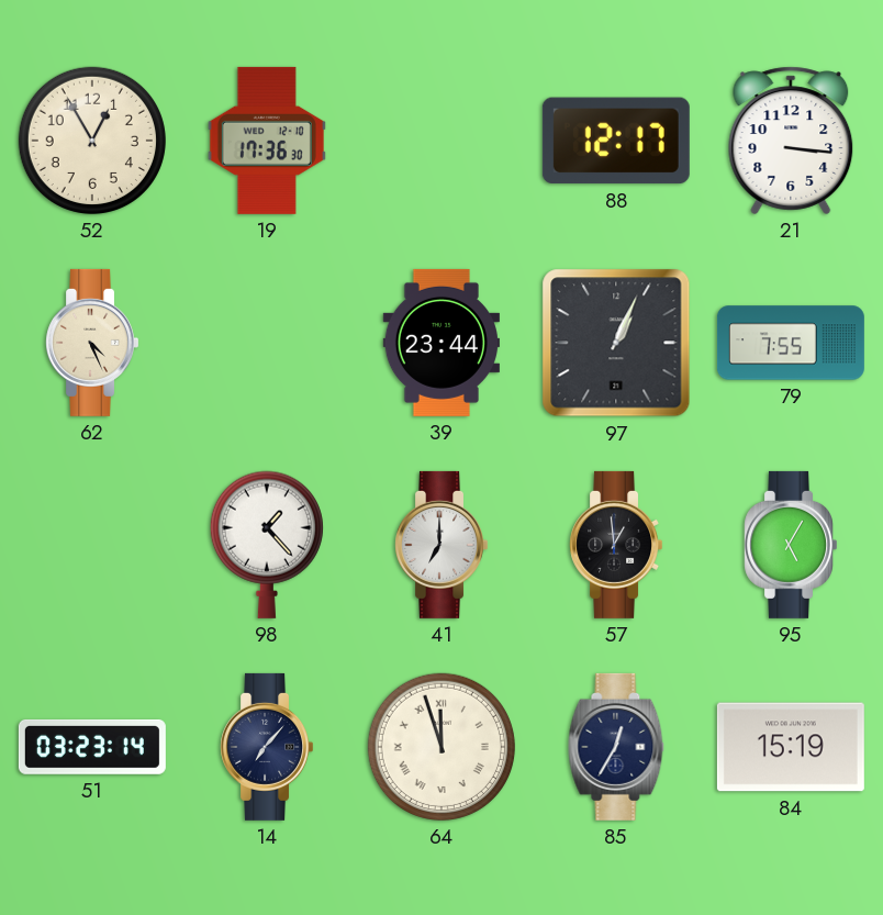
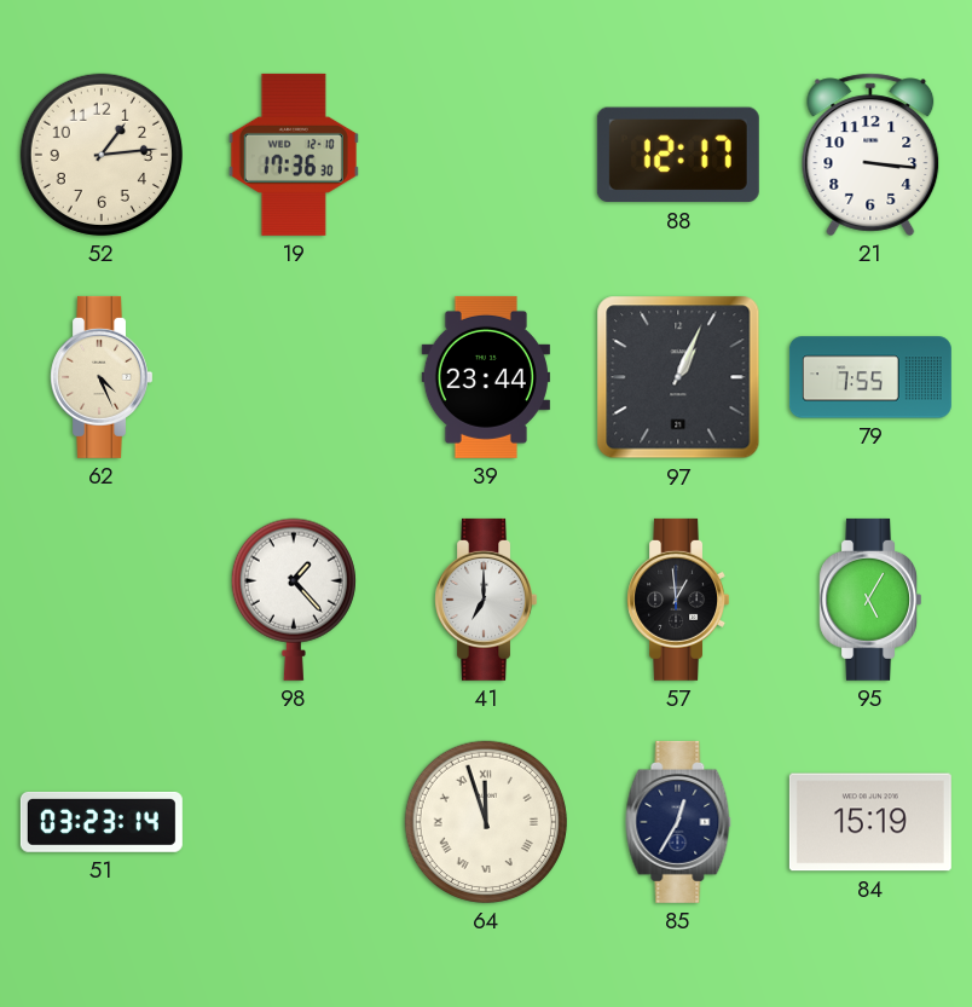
52: 12:55 -> 1:14
14: 7:07 -> none
